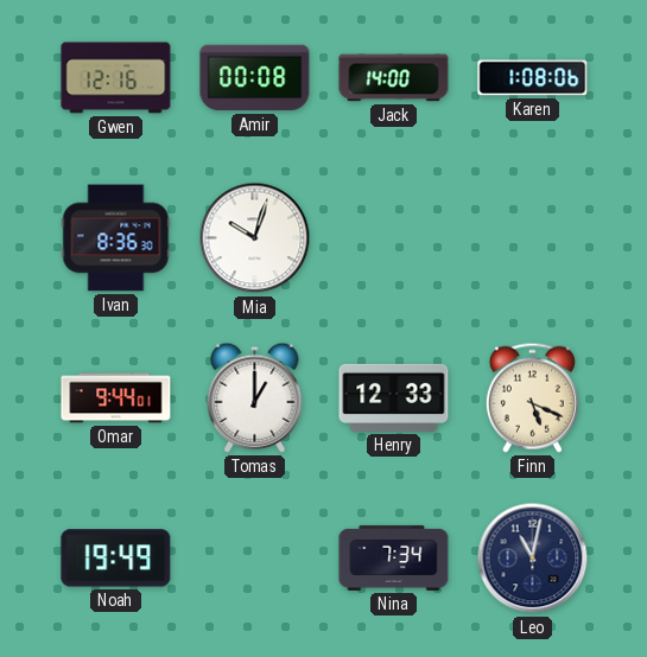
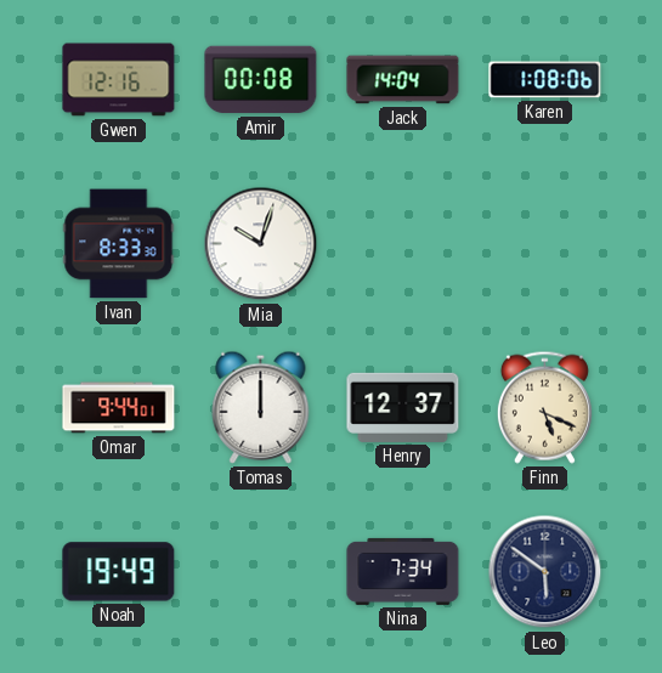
Jack: 14:00 -> 14:04
Ivan: 8:36 -> 8:33
Tomas: 1:00 -> 12:00
Henry: 12:33 -> 12:37
Leo: 11:02 -> 5:51
